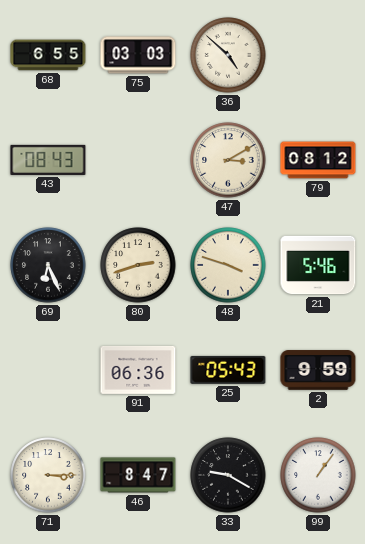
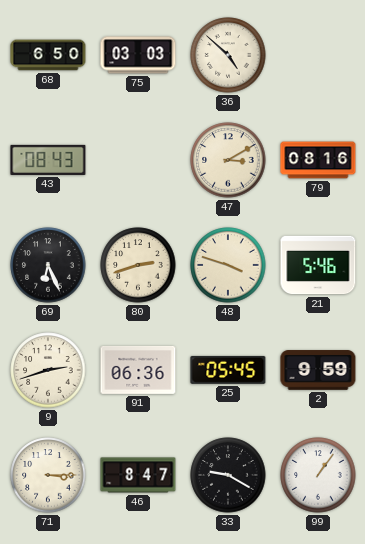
68: 6:55 -> 6:50
79: 08:12 -> 08:16
9: none -> 2:42
25: 05:43 -> 05:45
